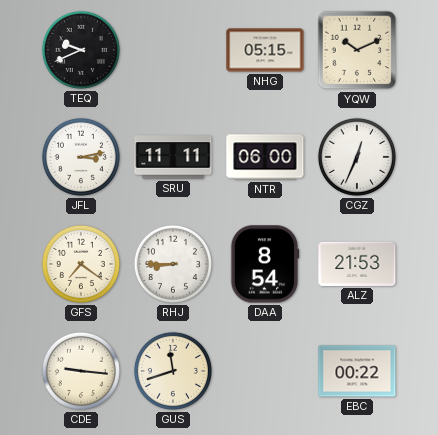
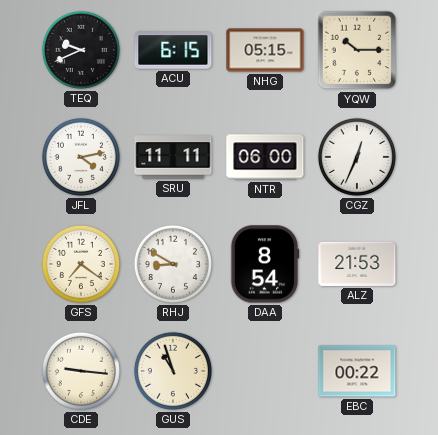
ACU: none -> 6:15
YQW: 10:11 -> 10:15
JFL: 3:13 -> 4:13
RHJ: 8:45 -> 8:50
GUS: 11:42 -> 10:57
